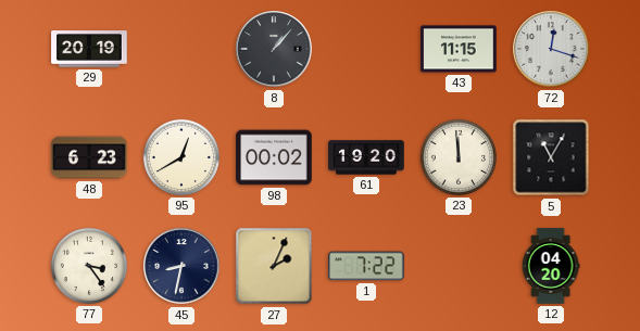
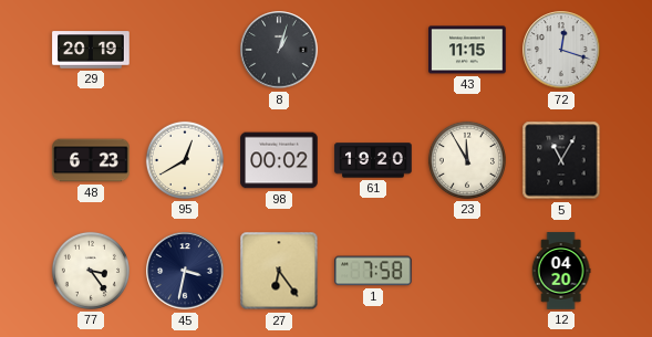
8: 1:07 -> 1:03
23: 11:59 -> 11:55
45: 8:32 -> 3:32
27: 2:04 -> 6:24
1: 7:22 -> 7:58
